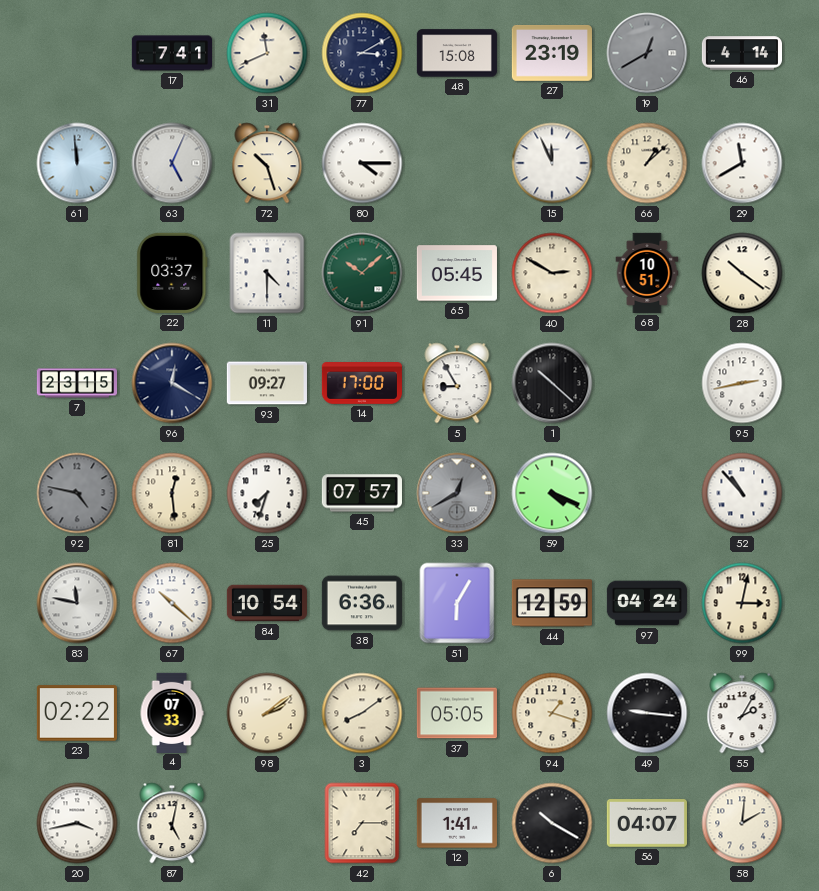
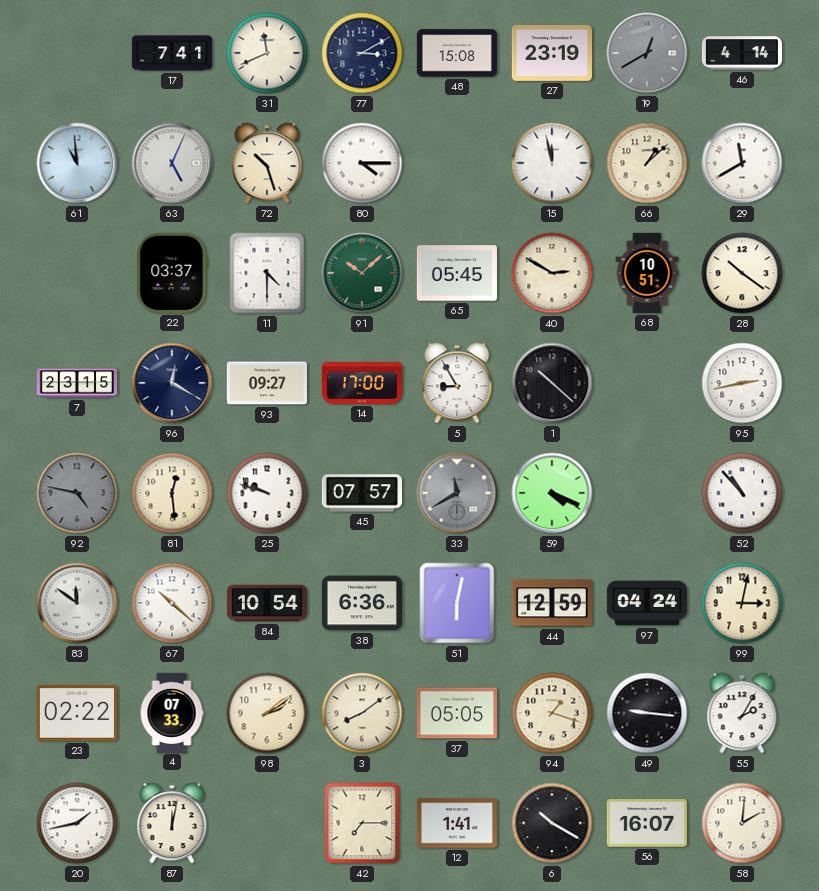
61: 11:59 -> 10:59
15: 11:56 -> 11:58
25: 7:33 -> 9:48
33: 12:40 -> 11:40
83: 11:47 -> 11:51
51: 6:05 -> 6:02
20: 3:43 -> 1:43
87: 5:02 -> 12:02
56: 04:07 -> 16:07
